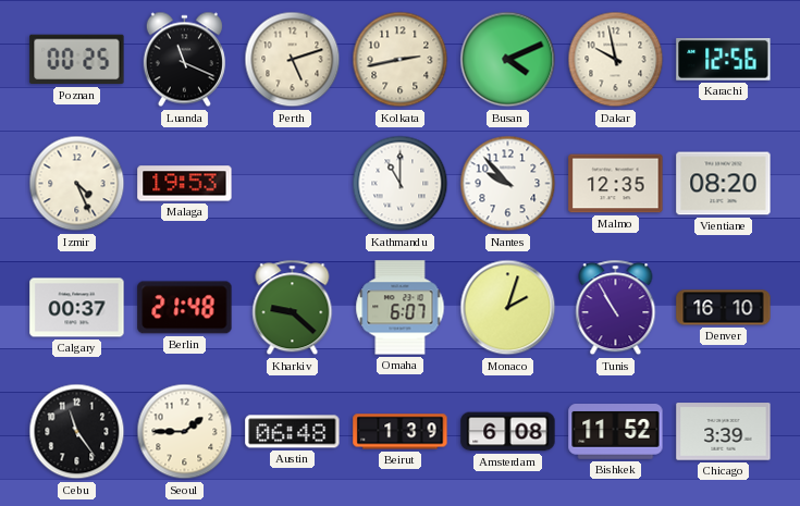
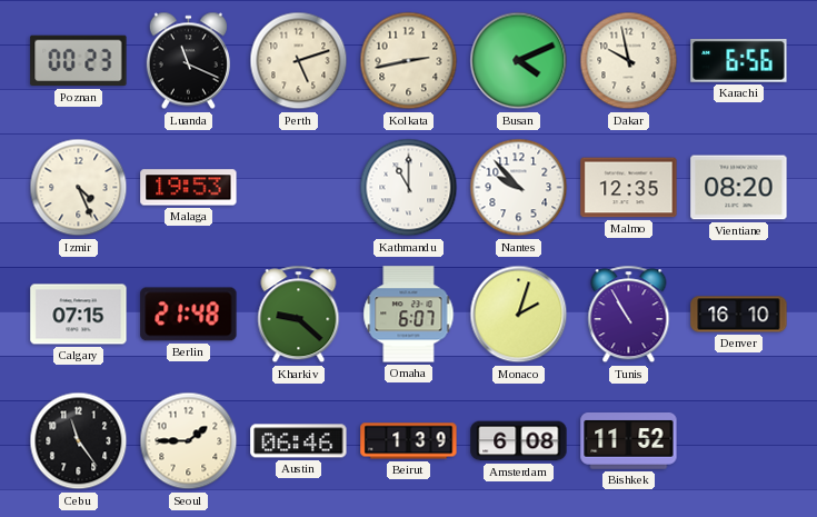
Poznan: 00:25 -> 00:23
Karachi: 12:56 -> 6:56
Calgary: 00:37 -> 07:15
Austin: 06:48 -> 06:46
Chicago: 3:39 -> none
